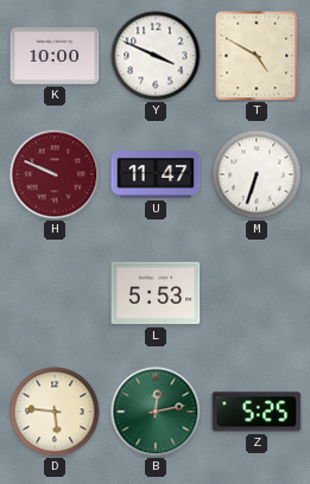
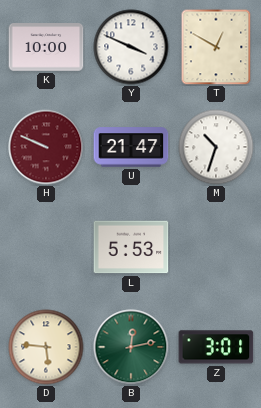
T: 4:50 -> 12:50
U: 11:47 -> 21:47
M: 6:33 -> 10:33
Z: 5:25 -> 3:01
